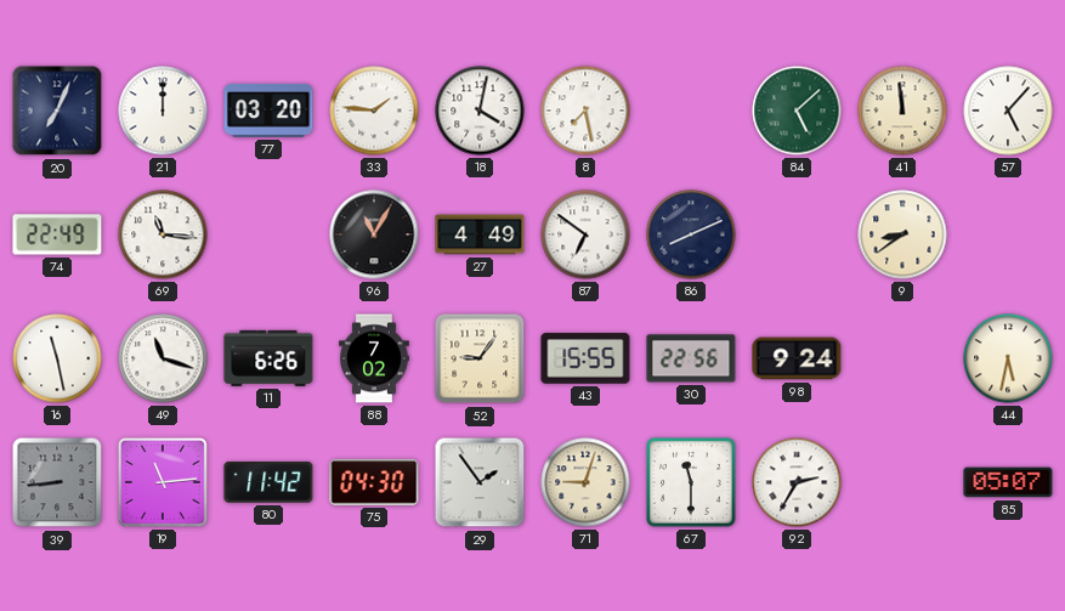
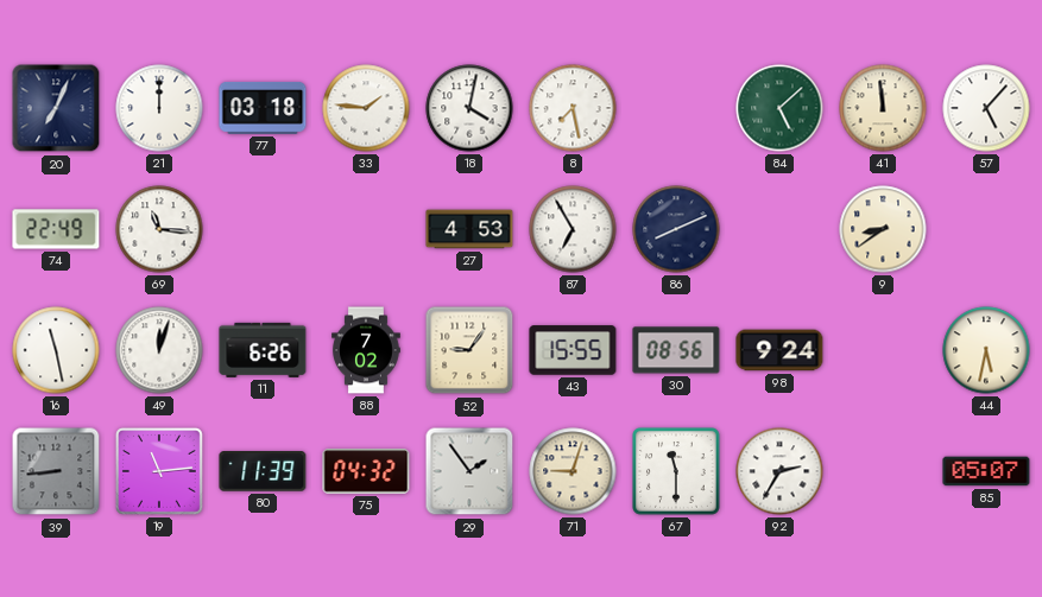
77: 03:20 -> 03:18
96: 11:05 -> none
27: 4:49 -> 4:53
87: 6:51 -> 6:55
49: 11:18 -> 12:03
30: 22:56 -> 08:56
80: 11:42 -> 11:39
75: 04:30 -> 04:32
